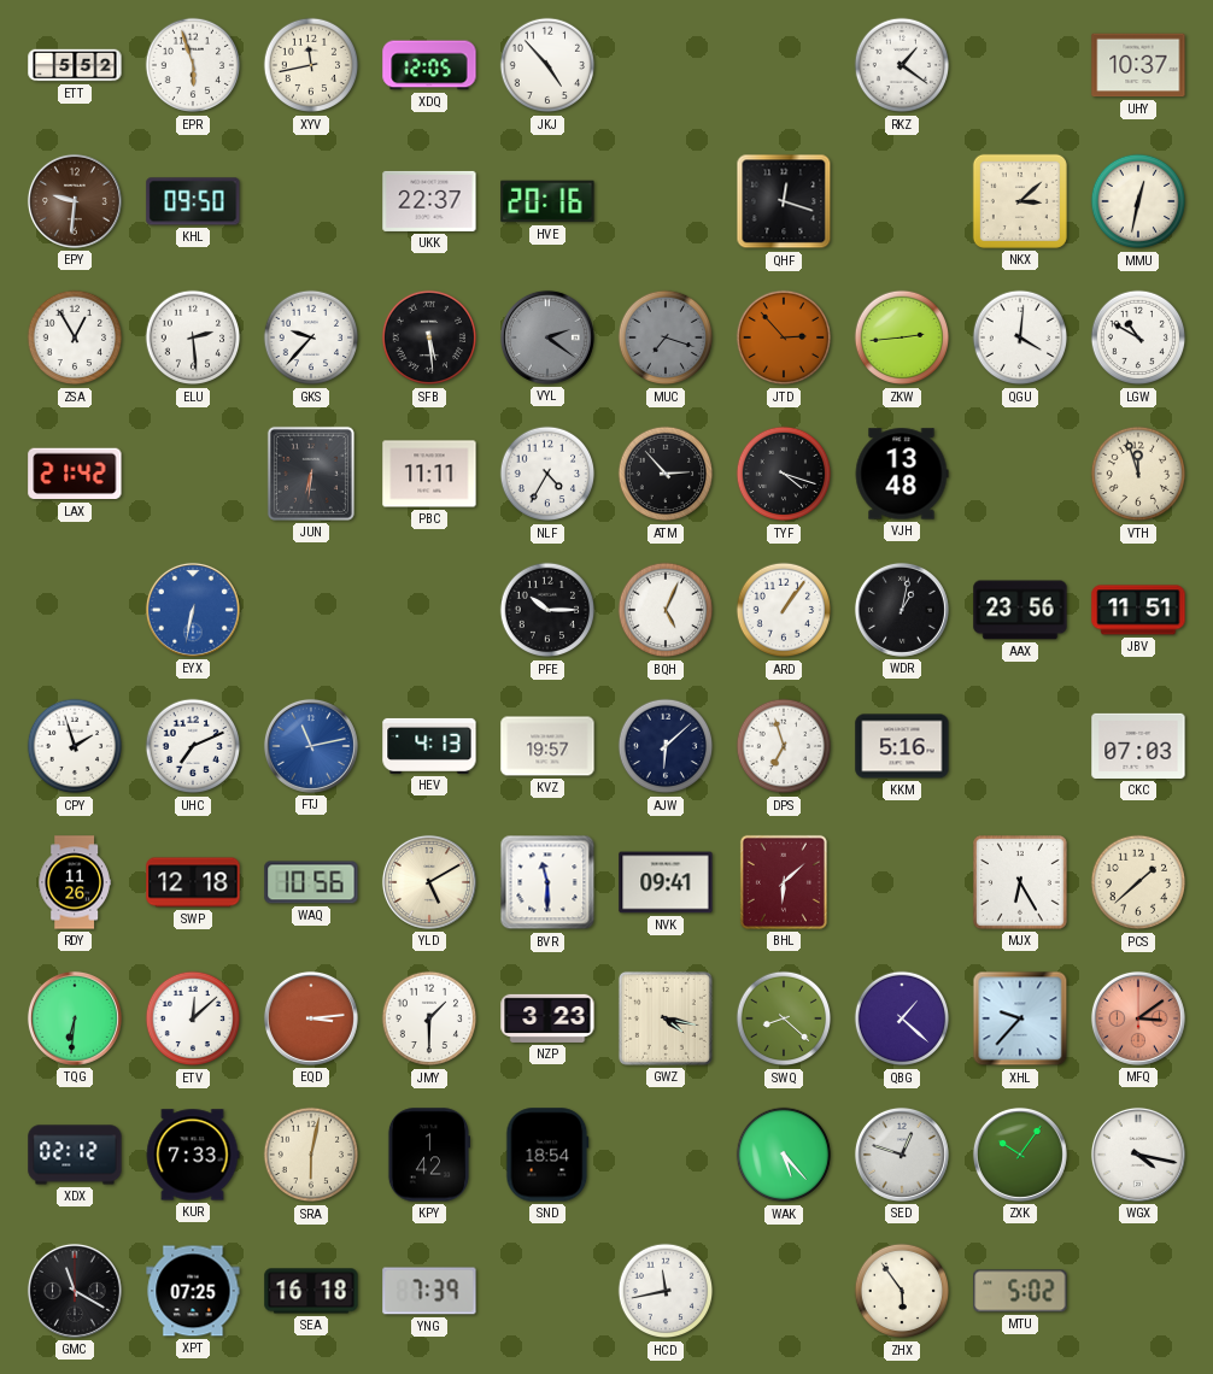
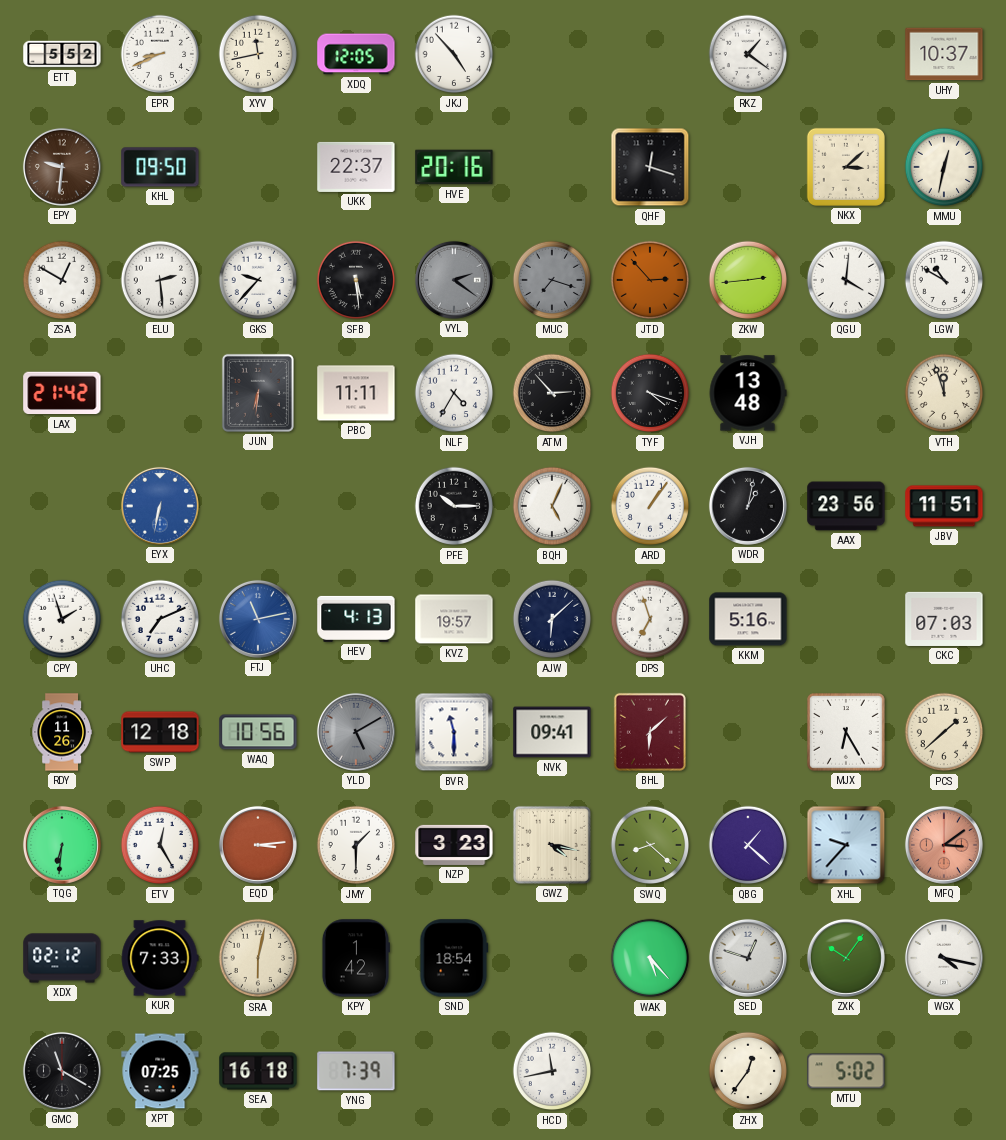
EPR: 5:57 -> 8:41
ZSA: 12:55 -> 12:50
YLD dial: cream -> grey
ETV: 12:08 -> 12:25
ZHX: 5:54 -> 12:36
